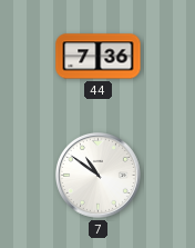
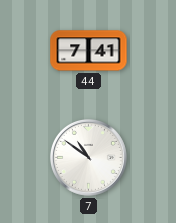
44: 7:36 -> 7:41
